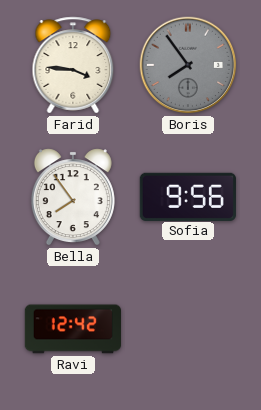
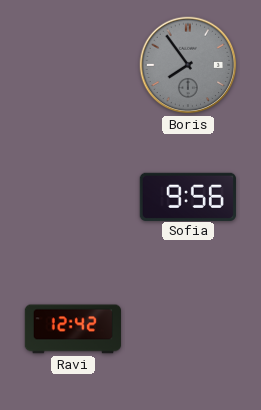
Farid: 3:46 -> none
Bella: 7:54 -> none
